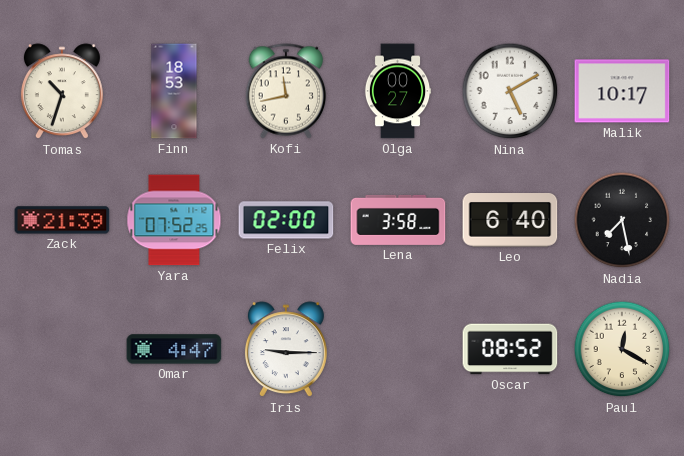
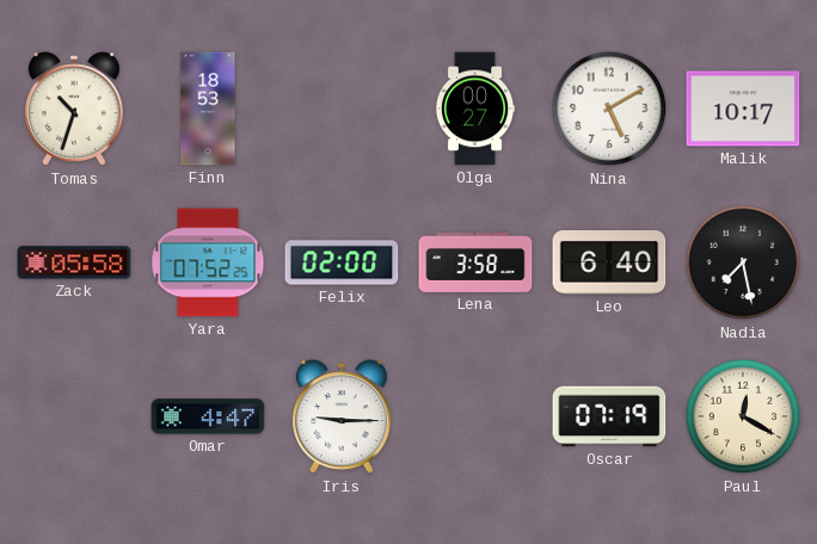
Kofi: 11:43 -> none
Zack: 21:39 -> 05:58
Oscar: 08:52 -> 07:19
